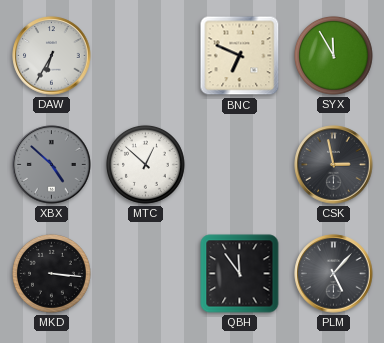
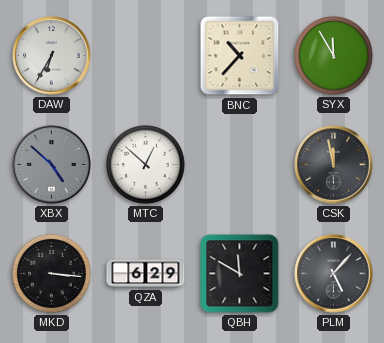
BNC: 6:49 -> 10:37
CSK: 2:58 -> 11:58
QZA: none -> 6:29
QBH: 11:54 -> 11:50
